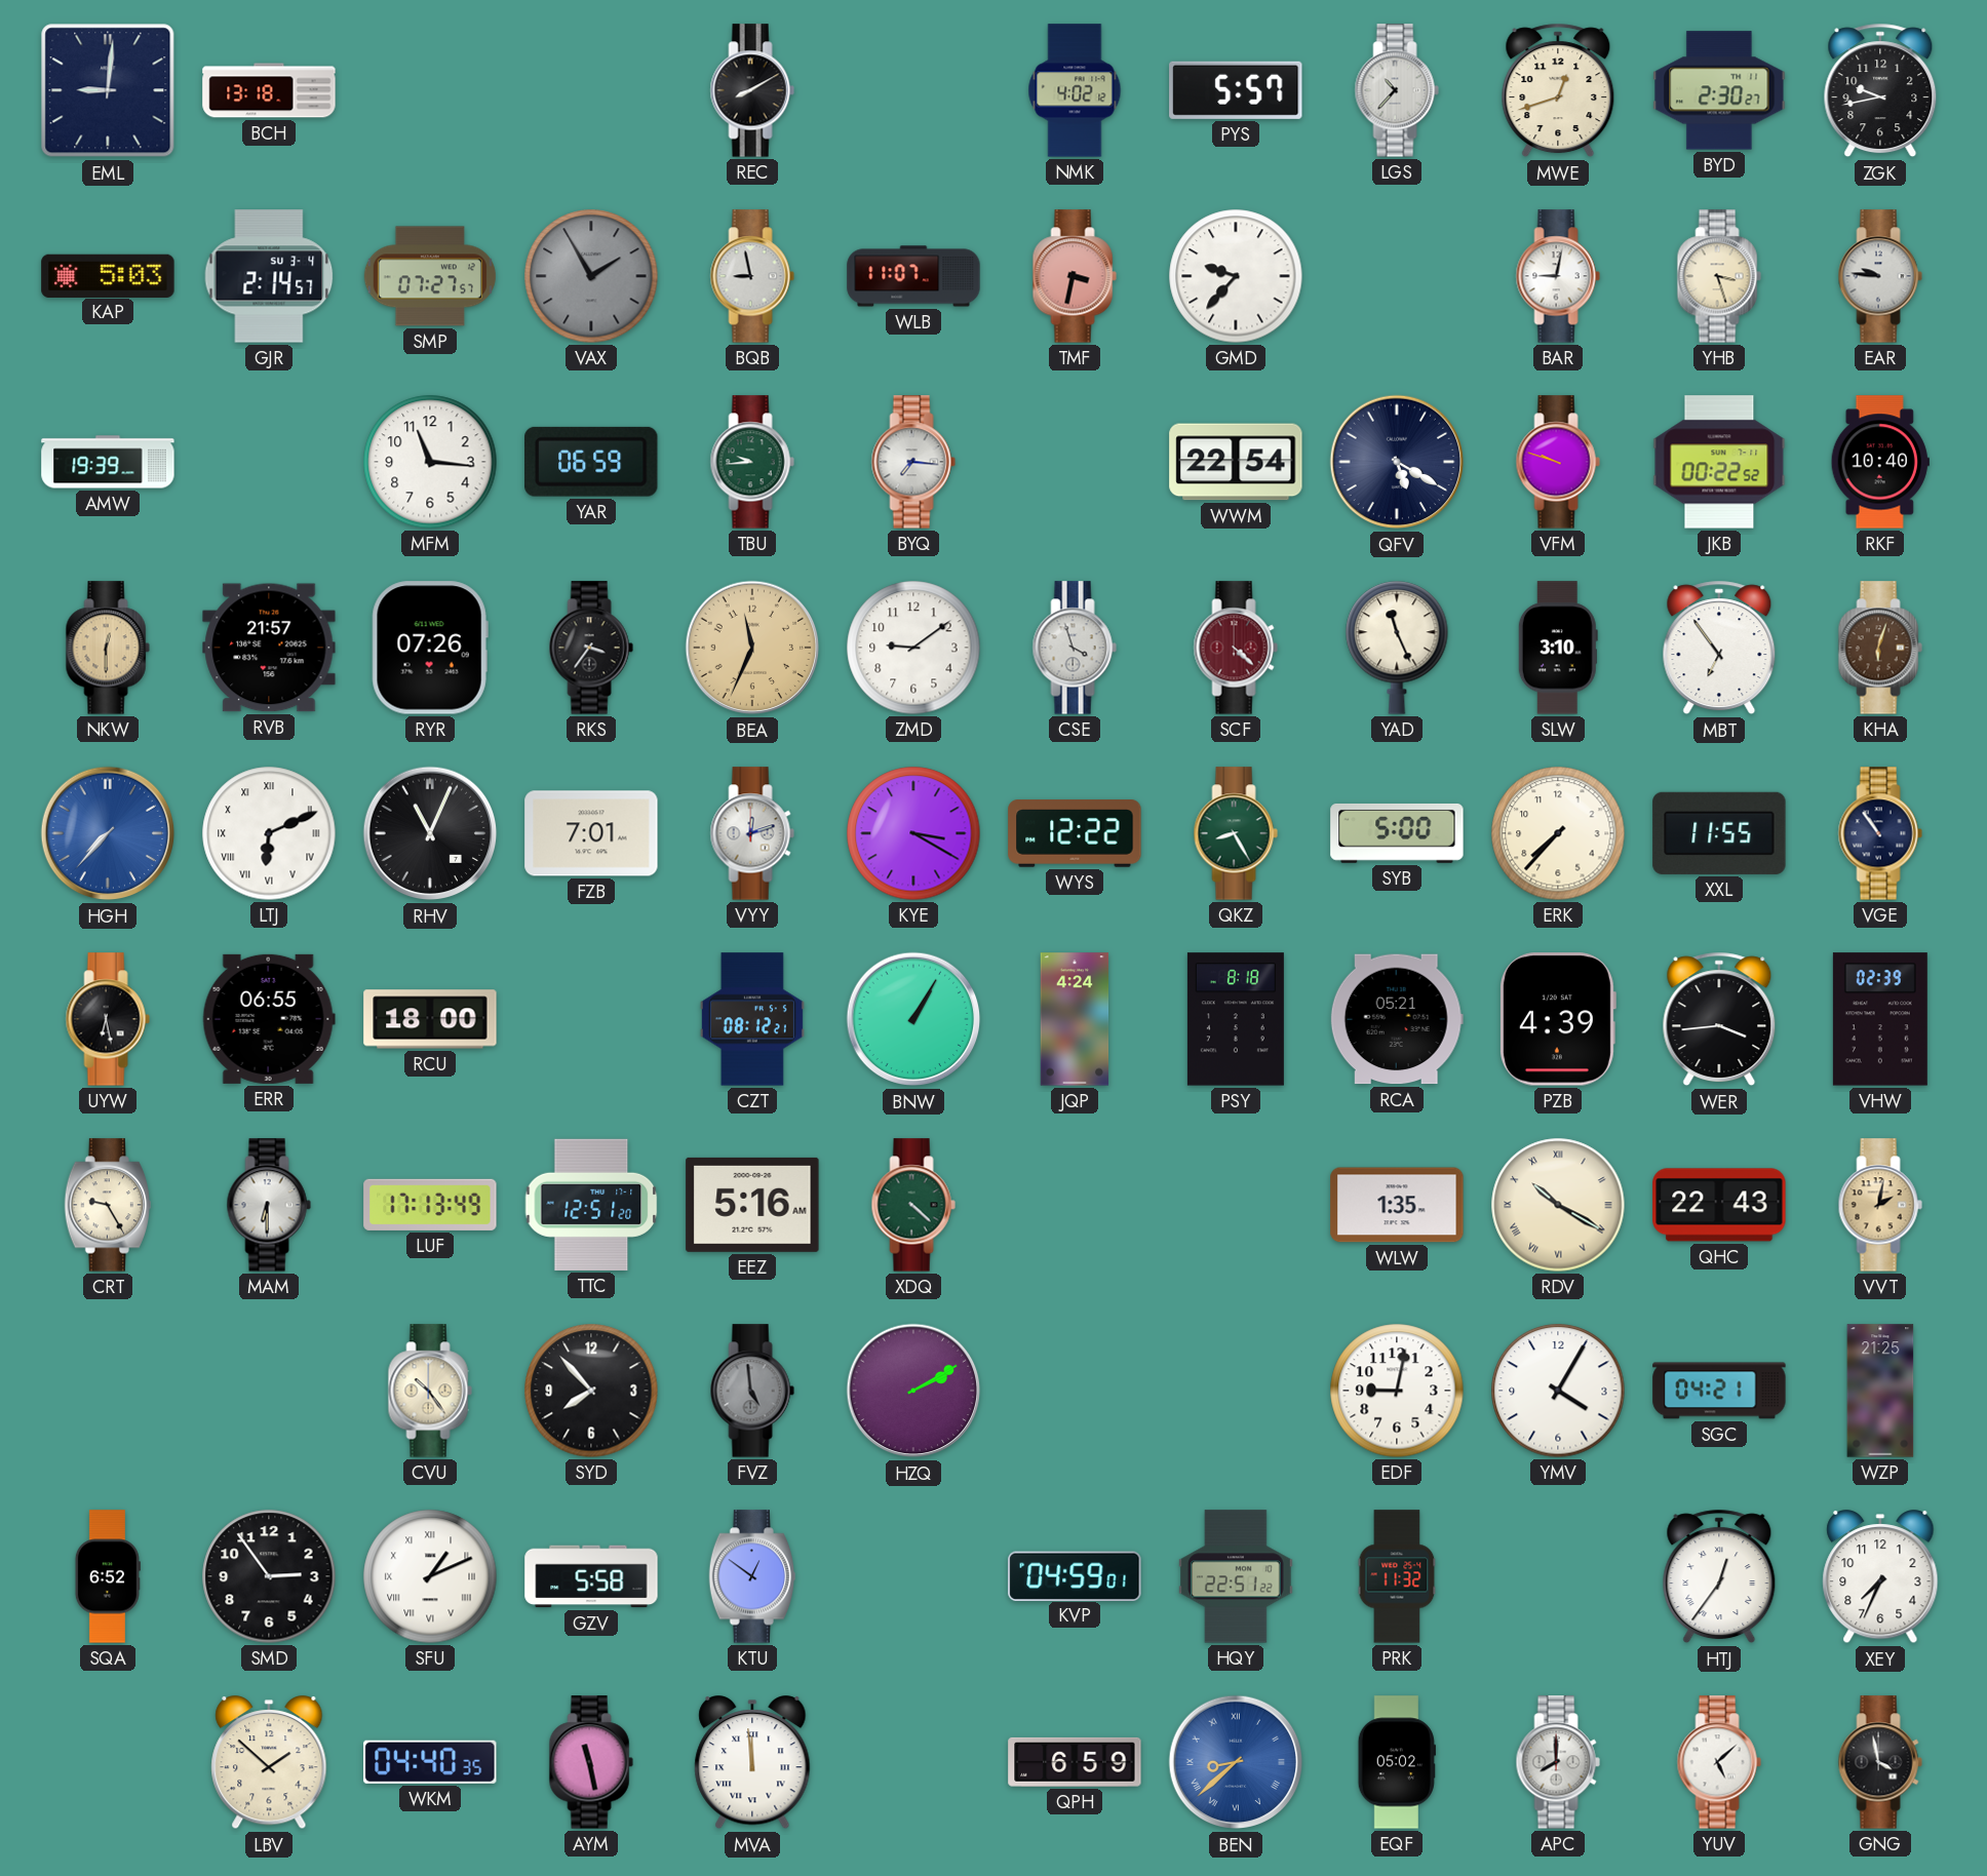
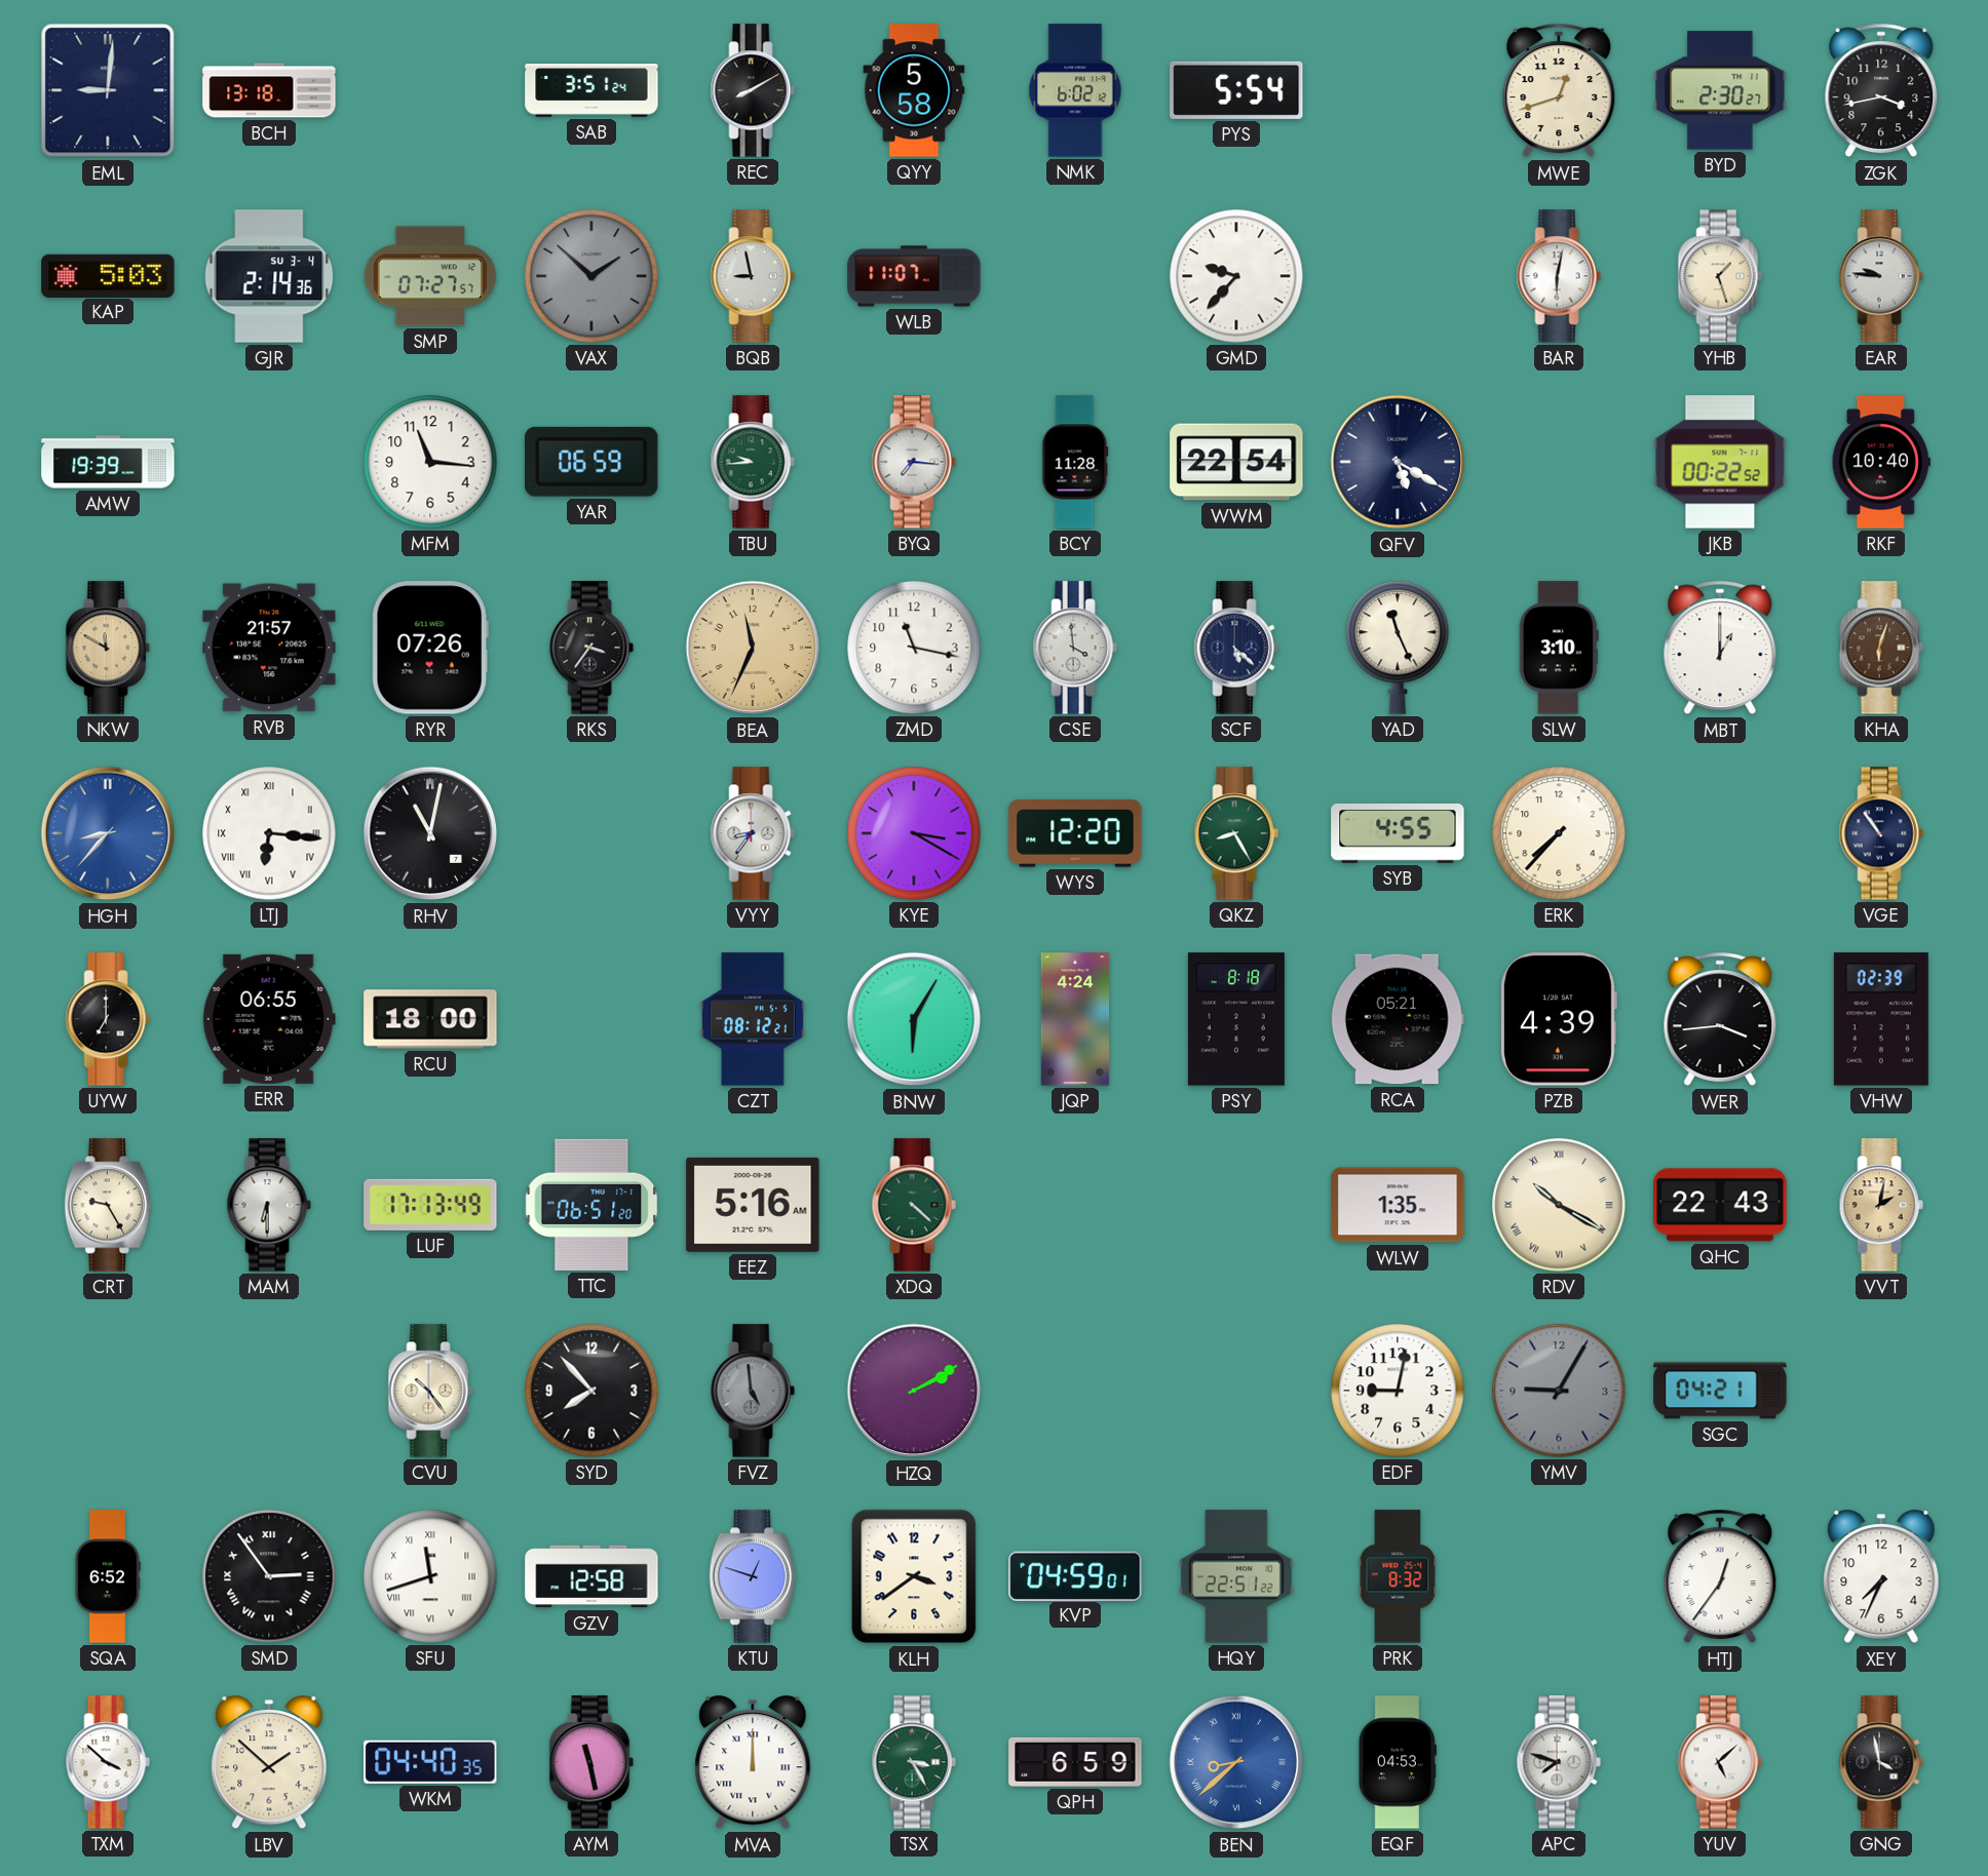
SAB: none -> 3:51
QYY: none -> 5:58
NMK: 4:02 -> 6:02
PYS: 5:57 -> 5:54
LGS: 10:37 -> none
ZGK: 9:43 -> 3:43
GJR: 2:14:57 -> 2:14:36
VAX: 1:55 -> 1:52
TMF: 3:32 -> none
BAR: 9:02 -> 6:02
YHB: 3:27 -> 1:27
BCY: none -> 11:28
VFM: 9:48 -> none
NKW: 12:30 -> 11:50
ZMD: 9:09 -> 11:17
CSE: 3:57 -> 3:59
SCF: 4:22 -> 5:22
SCF dial: burgundy -> navy
MBT: 6:54 -> 1:00
HGH: 7:37 -> 8:37
LTJ: 6:11 -> 6:16
RHV: 11:04 -> 11:02
FZB: 7:01 -> none
VYY: 12:12 -> 8:36
WYS: 12:22 -> 12:20
SYB: 5:00 -> 4:55
XXL: 11:55 -> none
UYW: 6:28 -> 7:00
BNW: 1:05 -> 6:05
TTC: 12:51 -> 06:51
YMV: 4:05 -> 9:05
YMV dial: white -> grey
WZP: 21:25 -> none
SMD numerals: Arabic -> Roman
SFU: 1:11 -> 11:42
GZV: 5:58 -> 12:58
KTU: 12:51 -> 12:48
KLH: none -> 3:39
PRK: 11:32 -> 8:32
TXM: none -> 3:52
MVA: 11:59 -> 12:00
TSX: none -> 3:25
EQF: 05:02 -> 04:53
APC: 8:00 -> 7:48
